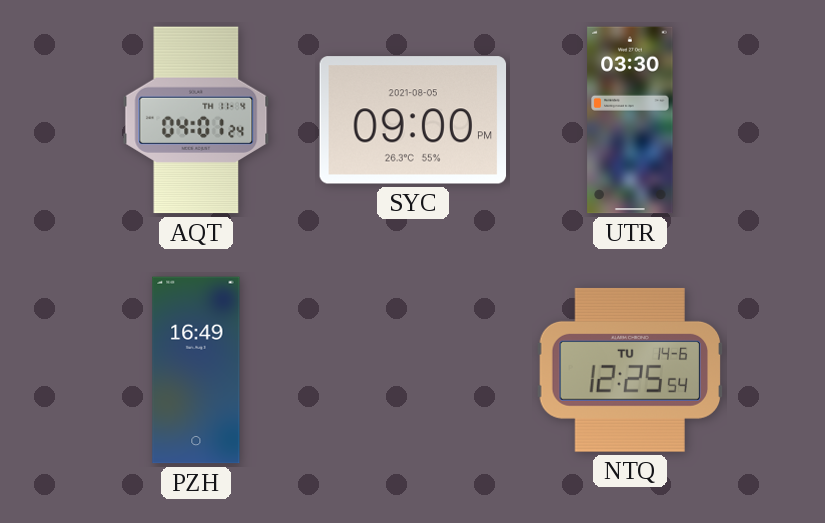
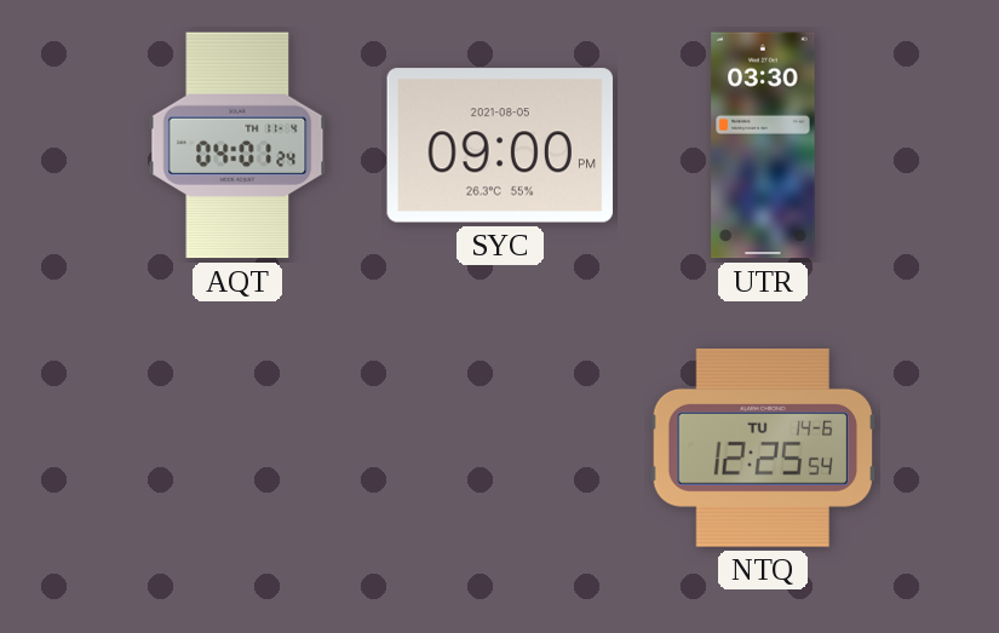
PZH: 16:49 -> none
